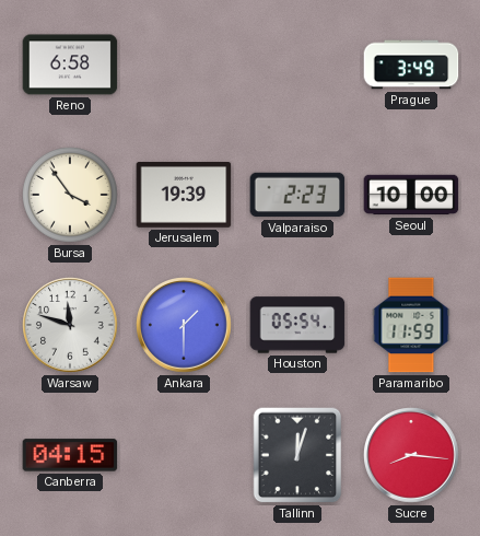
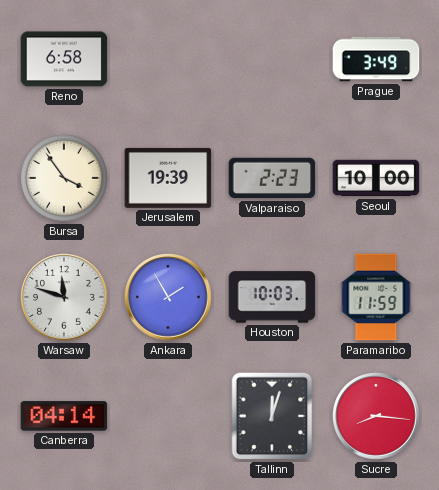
Ankara: 1:30 -> 1:55
Houston: 05:54 -> 10:03
Canberra: 04:15 -> 04:14
